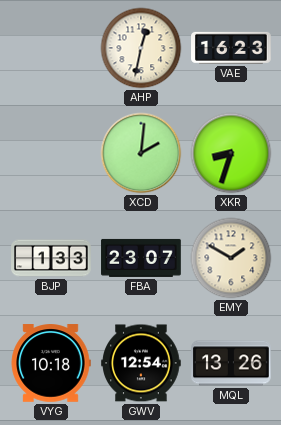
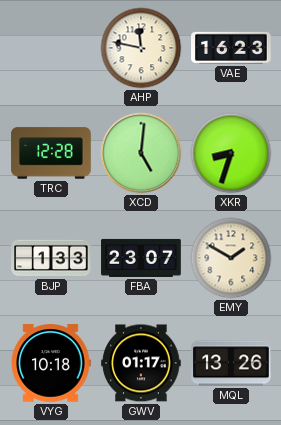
AHP: 12:32 -> 11:47
TRC: none -> 12:28
XCD: 2:01 -> 5:01
GWV: 12:54 -> 01:17
